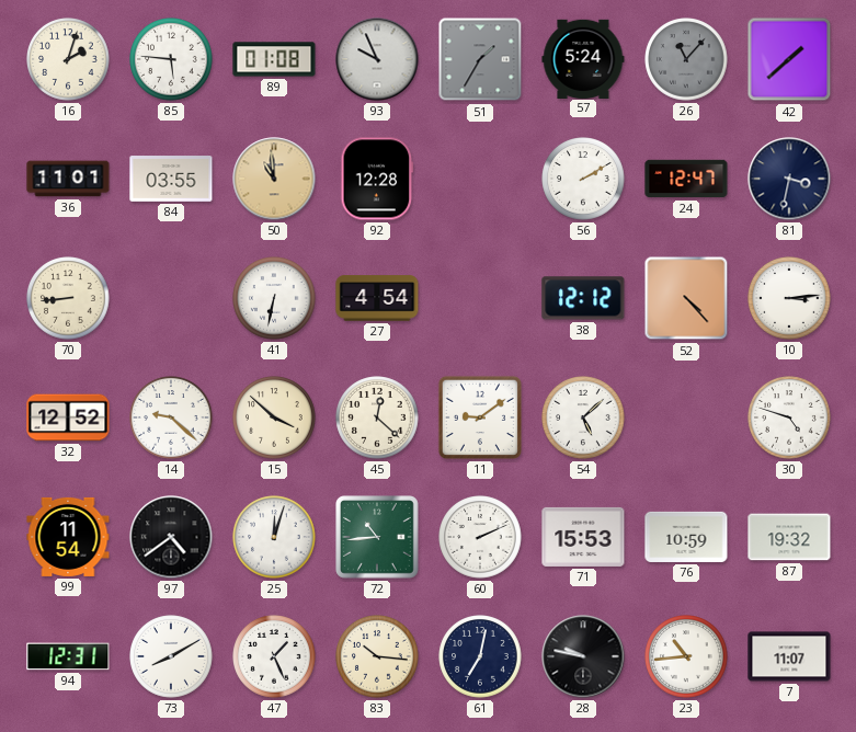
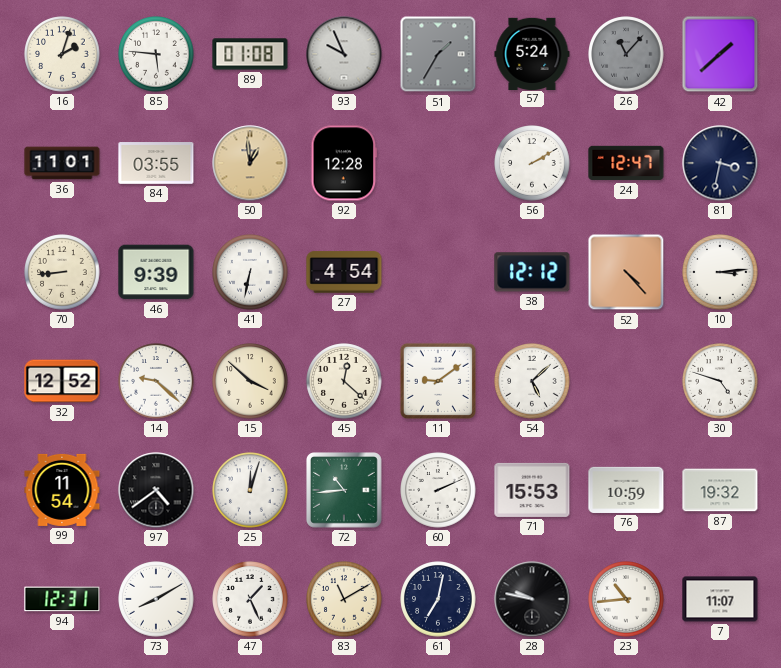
50: 10:59 -> 12:59
46: none -> 9:39
83: 10:16 -> 11:10
